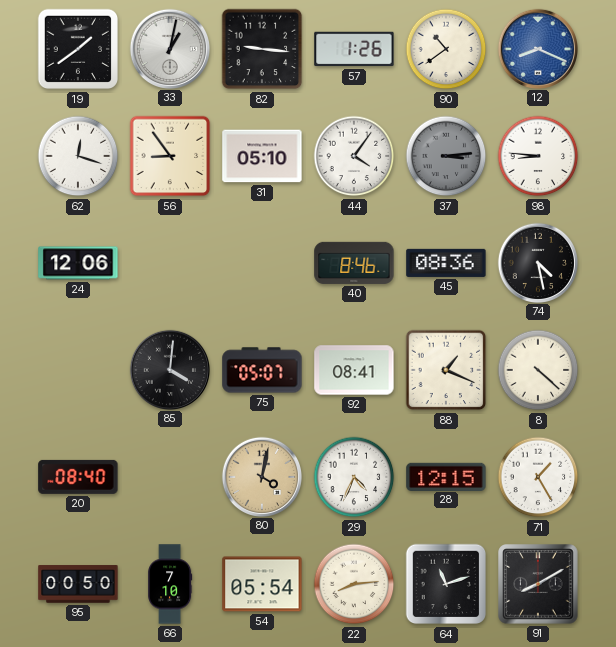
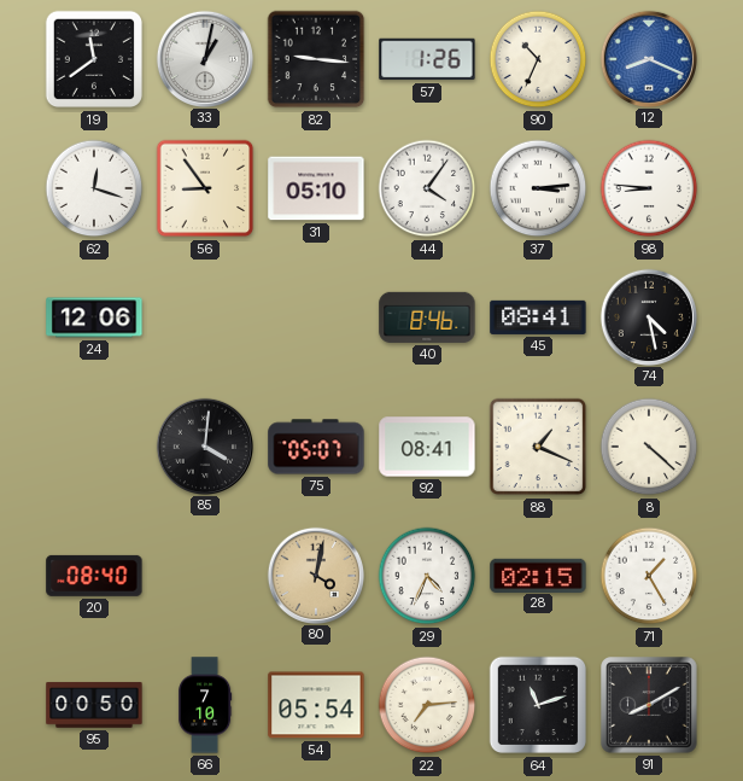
19: 1:39 -> 11:39
90: 10:39 -> 10:34
37 dial: grey -> white
45: 08:36 -> 08:41
28: 12:15 -> 02:15
22: 8:14 -> 7:14
